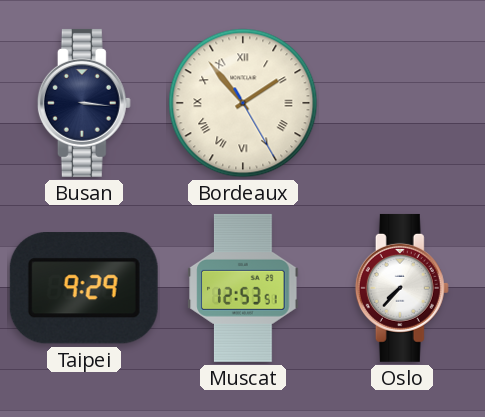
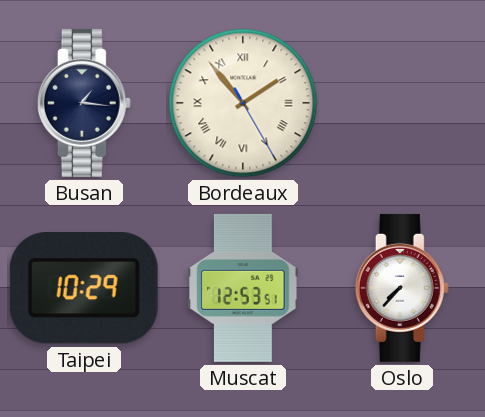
Busan: 3:16 -> 1:16
Taipei: 9:29 -> 10:29
